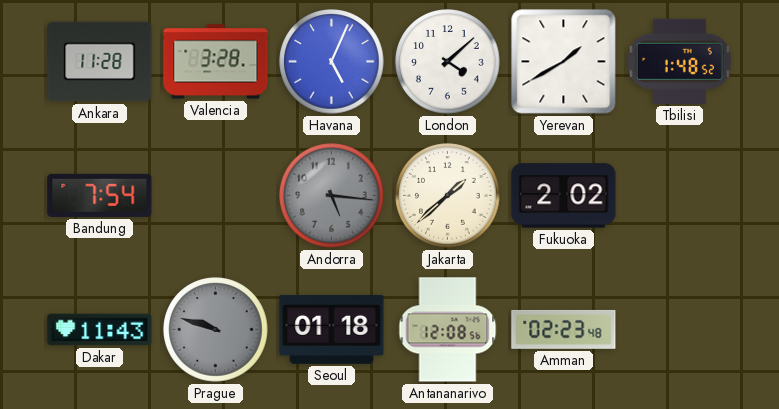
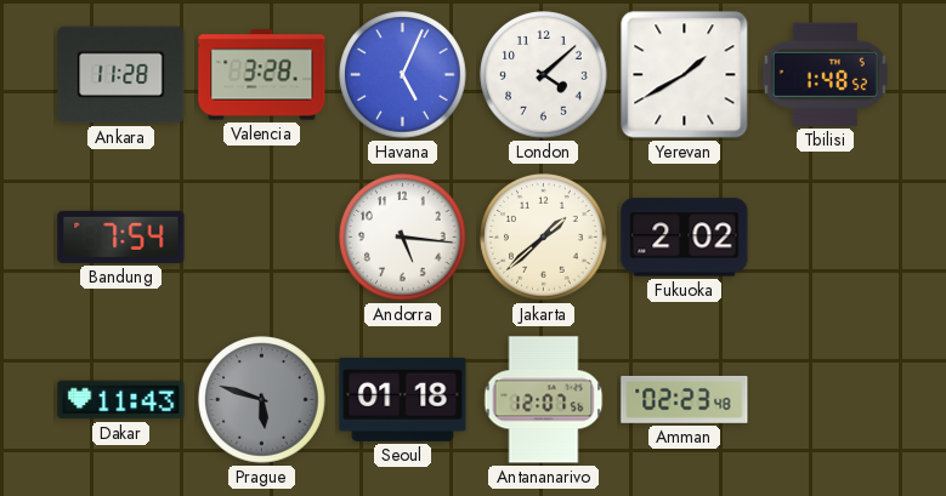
Andorra dial: grey -> white
Prague: 9:48 -> 5:48
Antananarivo: 12:08 -> 12:07
